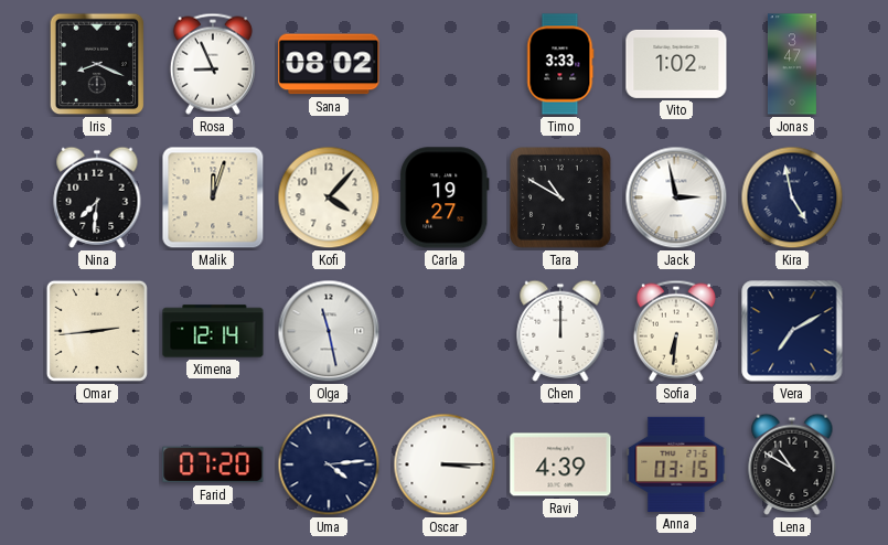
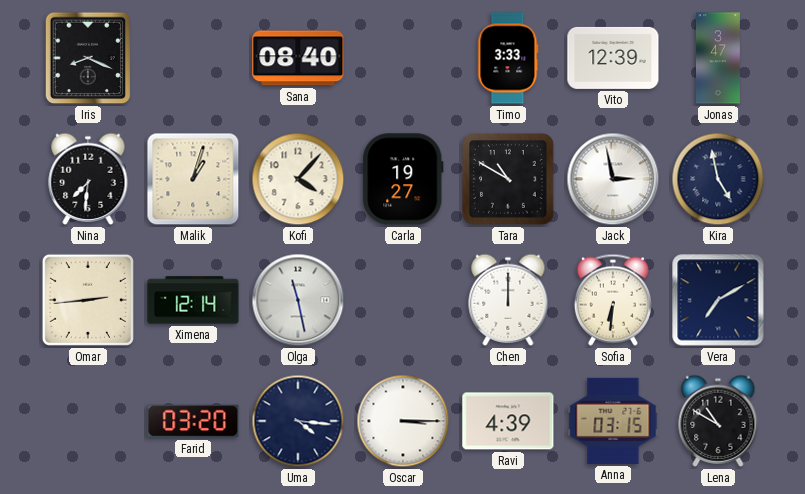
Rosa: 8:56 -> none
Sana: 08:02 -> 08:40
Vito: 1:02 -> 12:39
Malik: 12:03 -> 1:03
Farid: 07:20 -> 03:20
Uma: 4:14 -> 4:16
